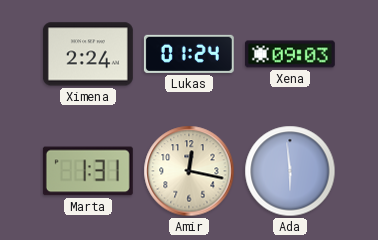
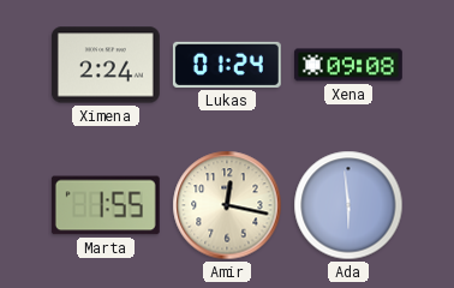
Xena: 09:03 -> 09:08
Marta: 1:31 -> 1:55
